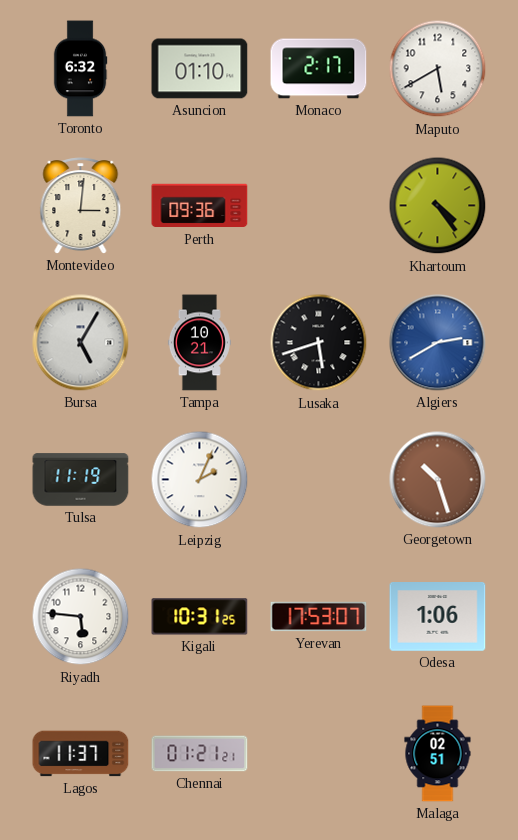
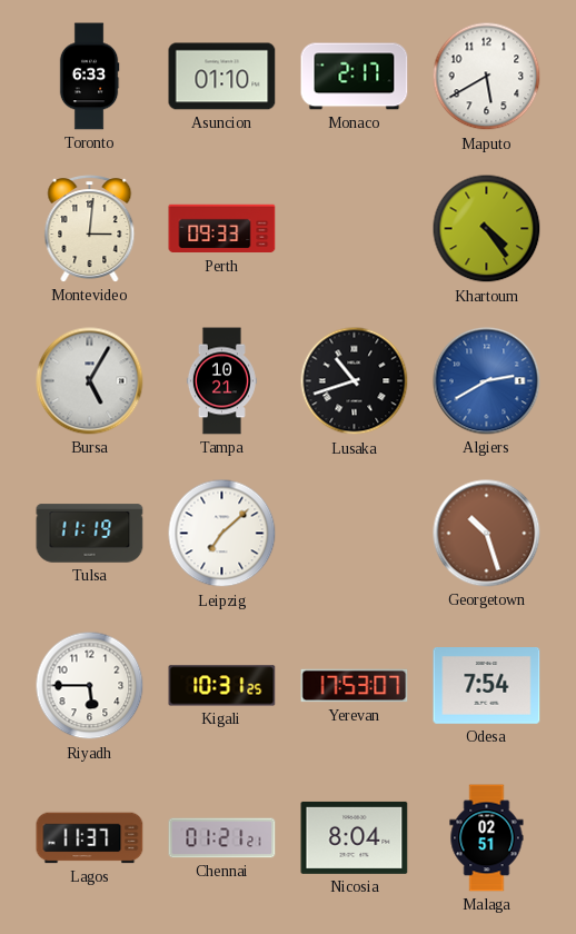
Toronto: 6:32 -> 6:33
Perth: 09:36 -> 09:33
Lusaka: 5:42 -> 10:42
Leipzig: 2:04 -> 7:08
Riyadh: 5:46 -> 5:45
Odesa: 1:06 -> 7:54
Nicosia: none -> 8:04
